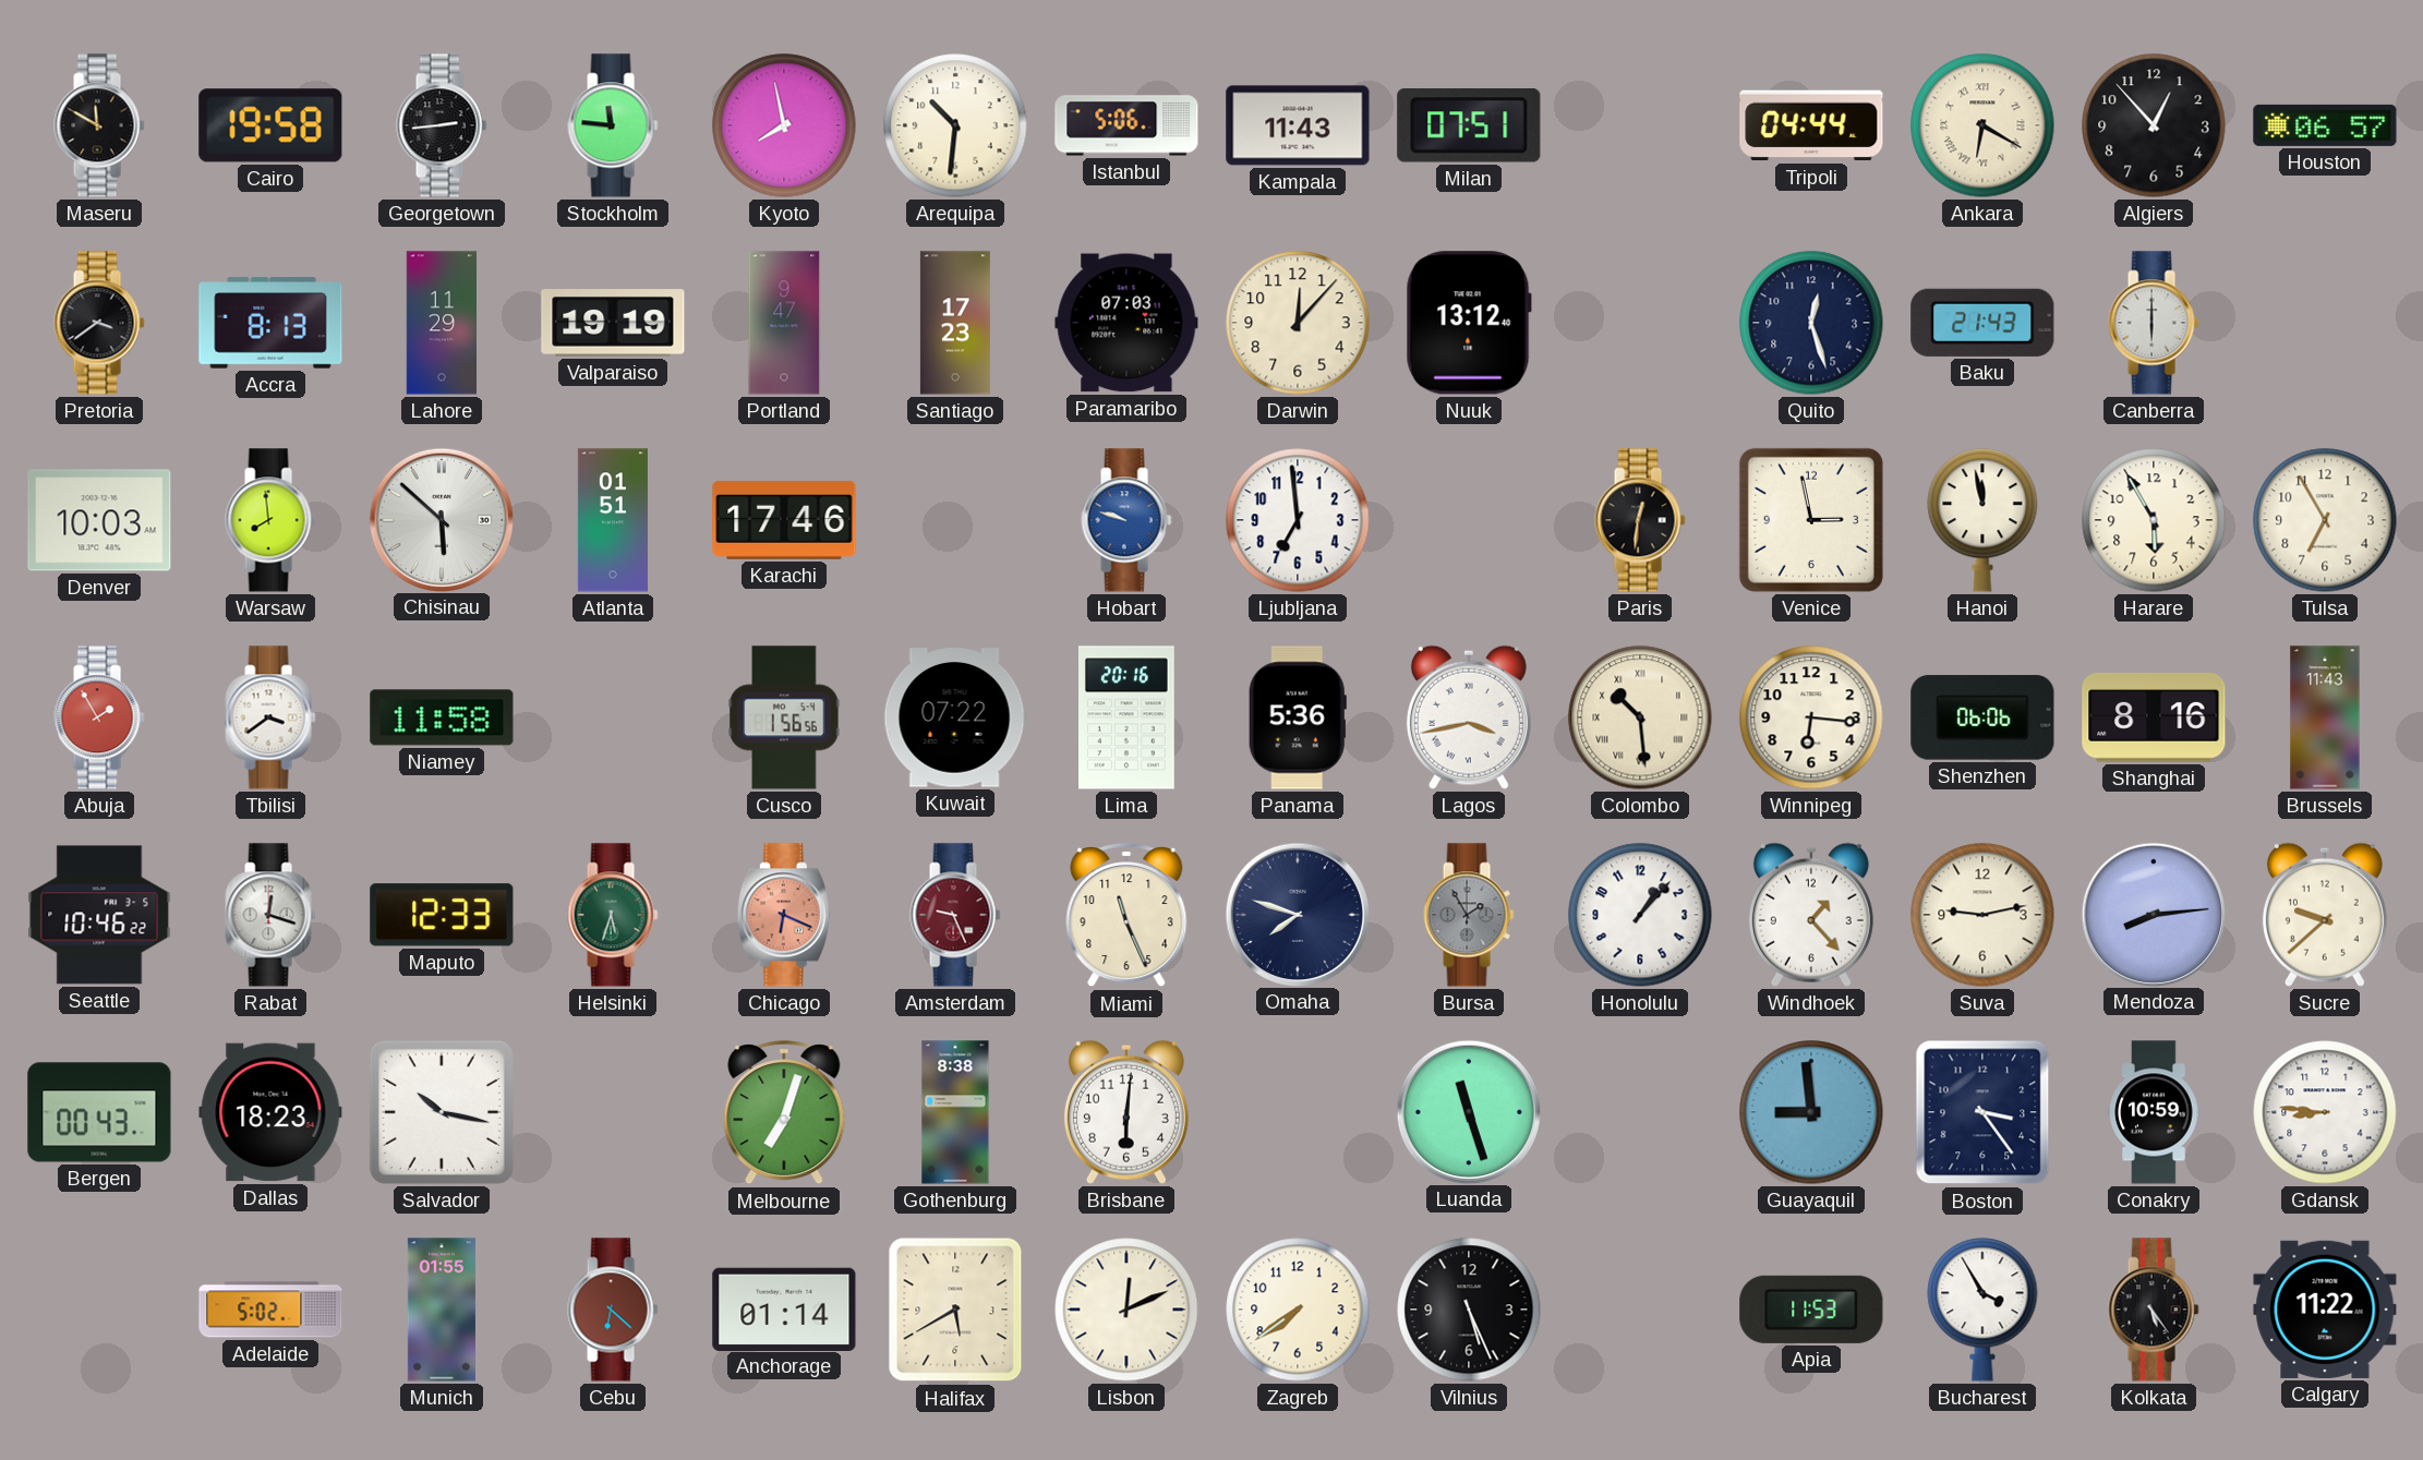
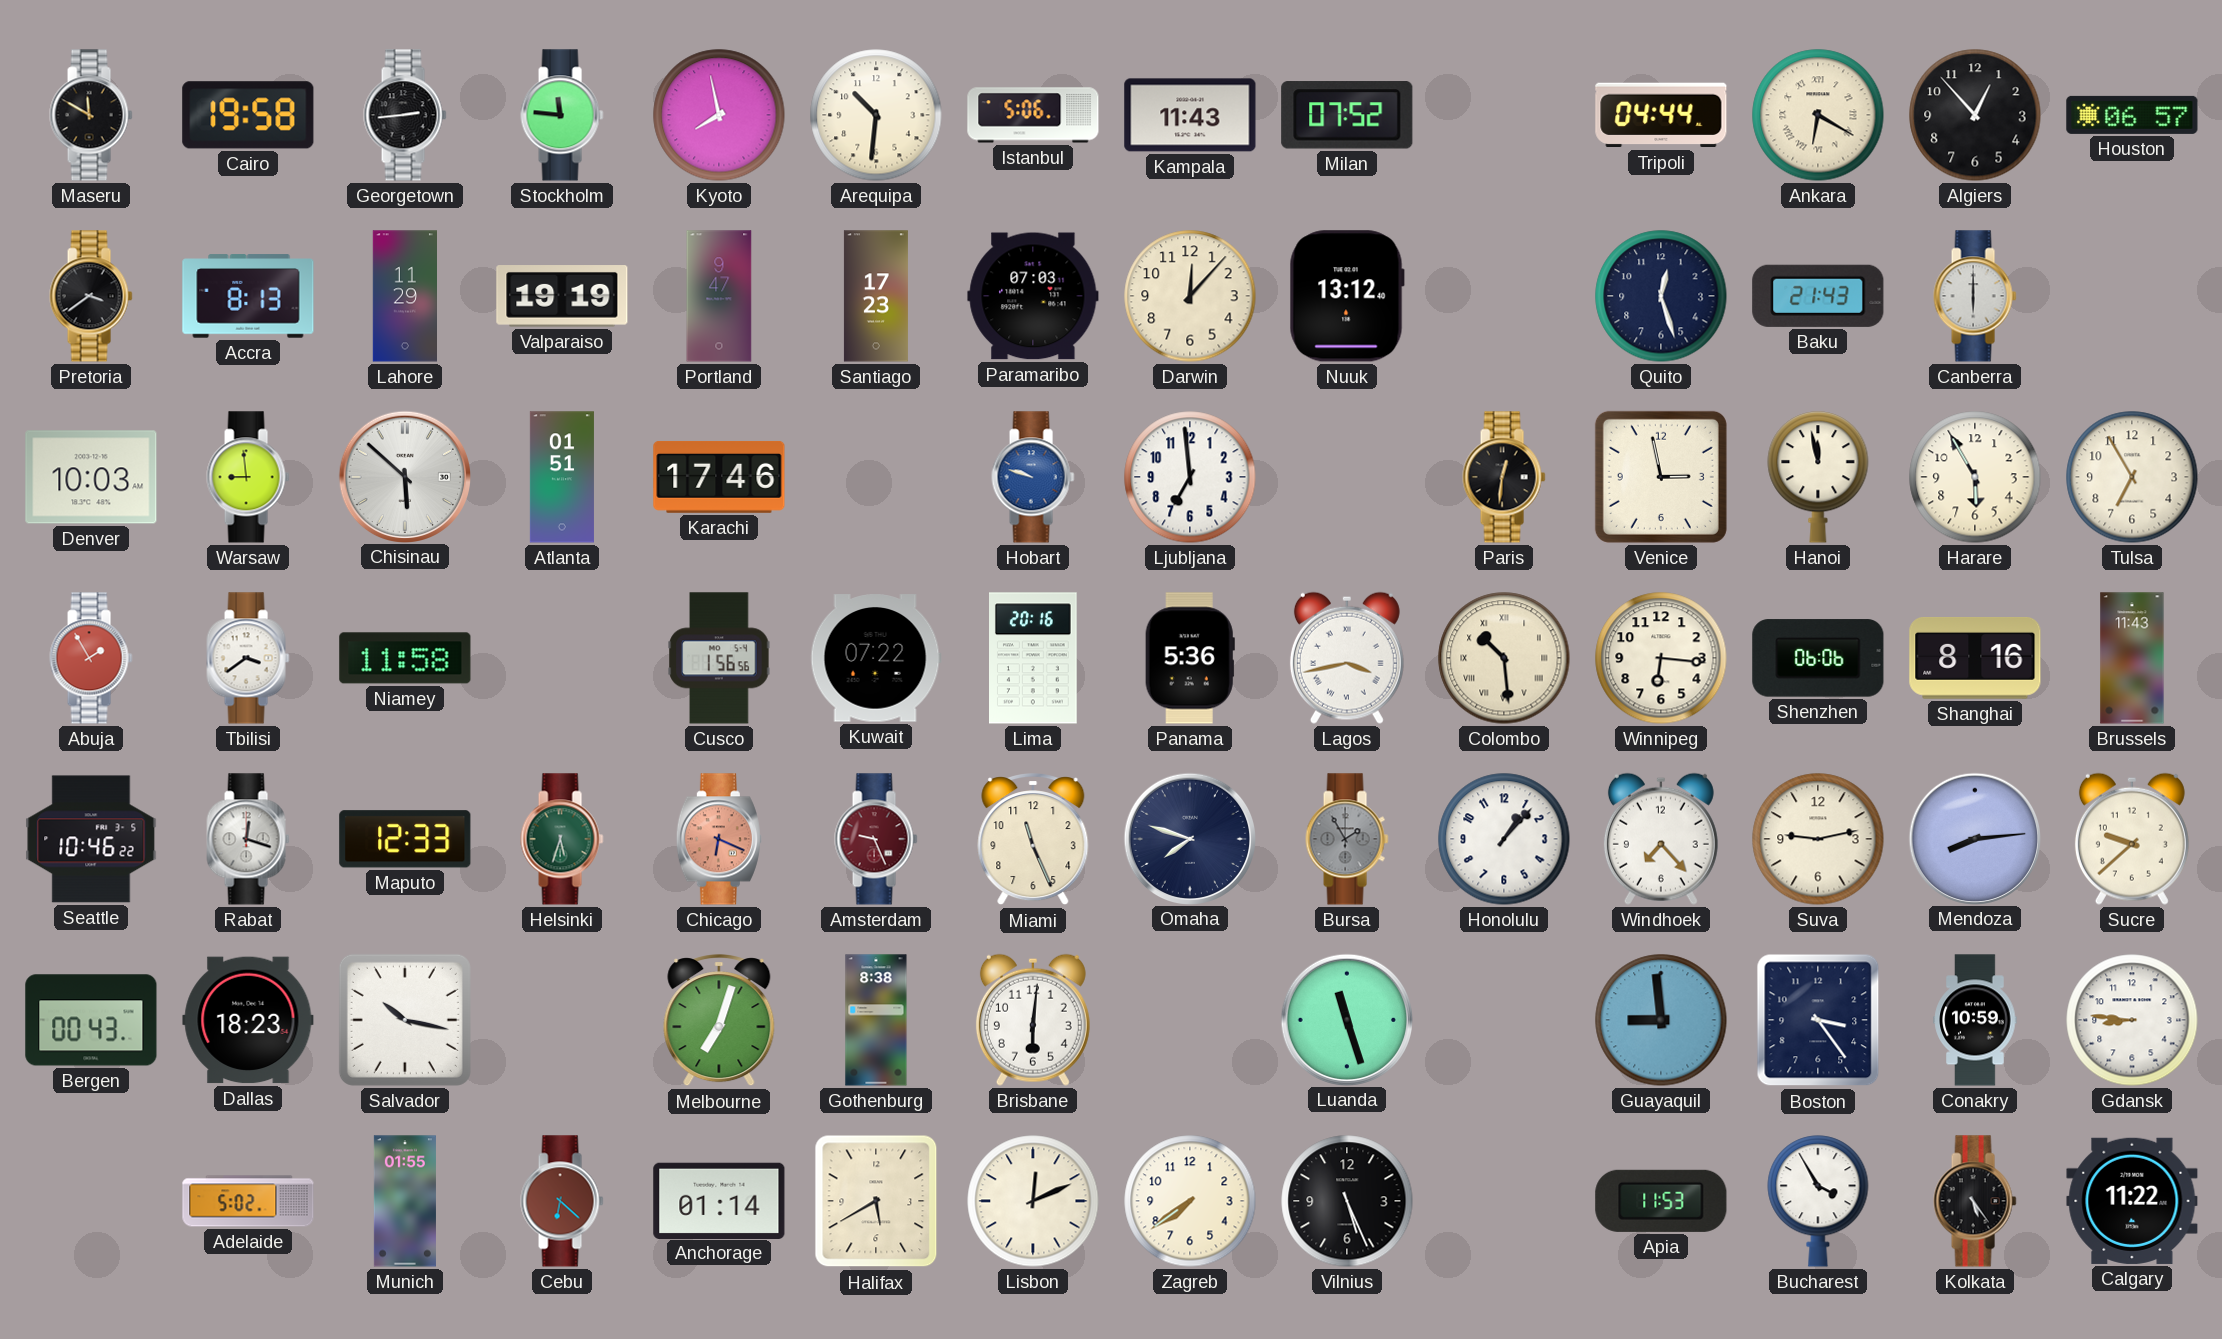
Milan: 07:51 -> 07:52
Warsaw: 7:59 -> 8:59
Windhoek: 1:23 -> 7:23
